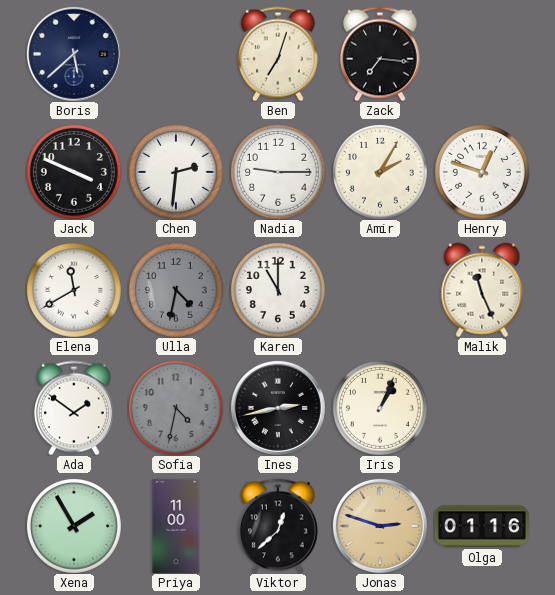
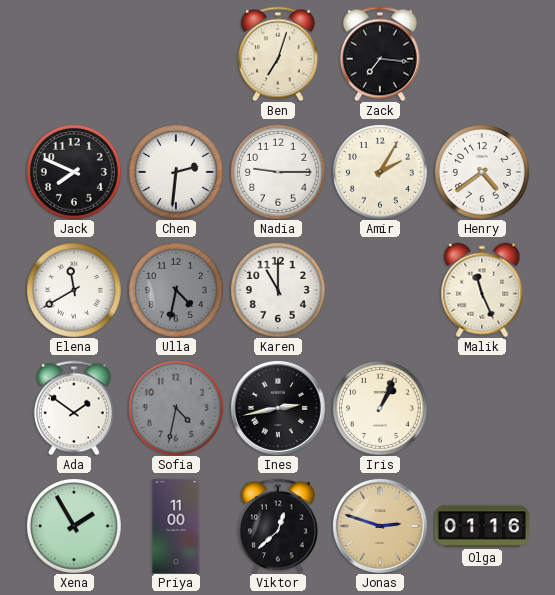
Boris: 5:38 -> none
Jack: 3:49 -> 7:49
Henry: 12:48 -> 4:39
